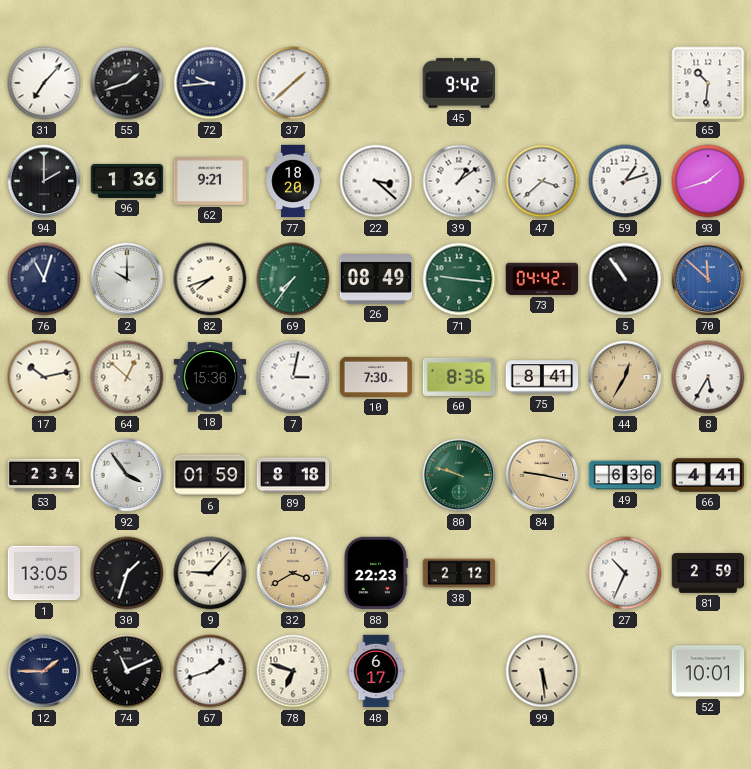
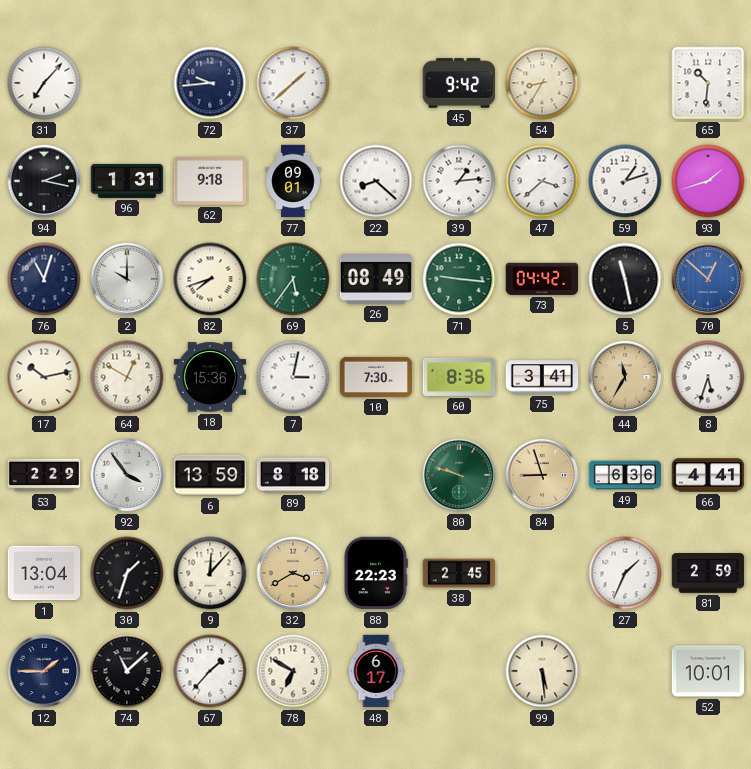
55: 1:42 -> none
54: none -> 8:35
94: 2:00 -> 2:17
96: 1:36 -> 1:31
62: 9:21 -> 9:18
77: 18:20 -> 09:01
22: 3:22 -> 8:22
39: 1:09 -> 1:14
69: 7:36 -> 5:36
5: 10:54 -> 11:28
70: 11:52 -> 12:52
64: 12:52 -> 12:50
75: 8:41 -> 3:41
44: 12:35 -> 11:35
8: 5:35 -> 5:33
53: 2:34 -> 2:29
6: 01:59 -> 13:59
84: 9:17 -> 8:57
1: 13:05 -> 13:04
9: 9:07 -> 12:07
38: 2:12 -> 2:45
27: 10:34 -> 1:34
74: 11:11 -> 11:08
67: 1:42 -> 1:37
78: 6:48 -> 6:50
